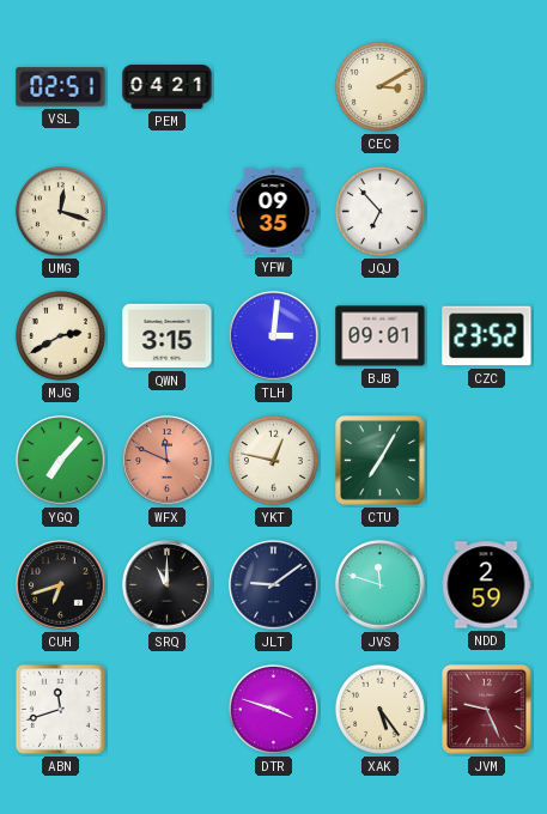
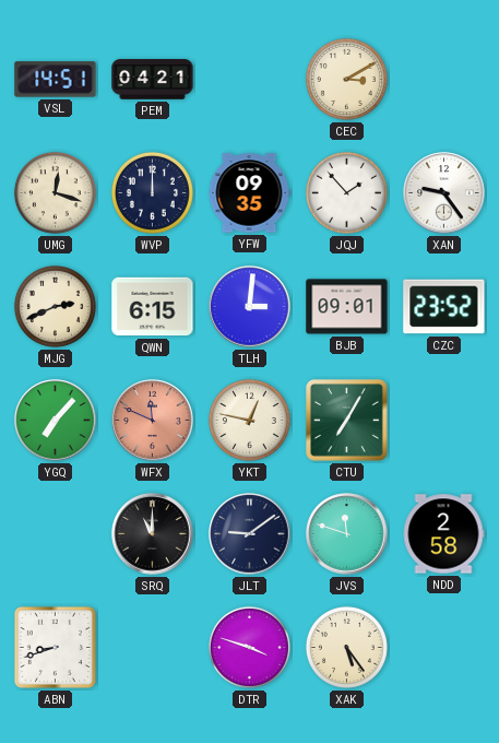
VSL: 02:51 -> 14:51
WVP: none -> 12:00
JQJ: 6:53 -> 1:53
XAN: none -> 9:24
MJG: 2:40 -> 2:41
QWN: 3:15 -> 6:15
CUH: 6:42 -> none
NDD: 2:59 -> 2:58
ABN: 11:42 -> 8:42
JVM: 9:26 -> none
